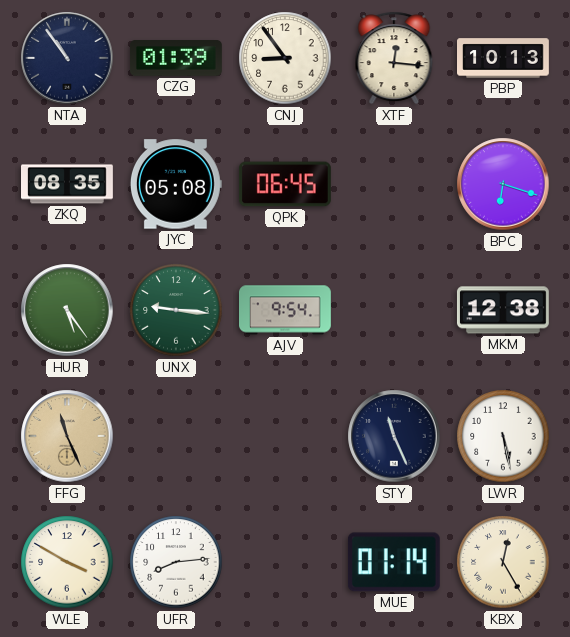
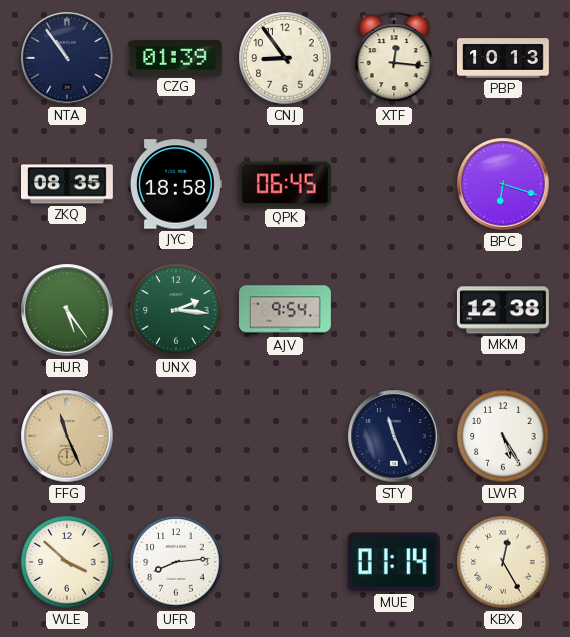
JYC: 05:08 -> 18:58
UNX: 9:16 -> 2:16
LWR: 5:28 -> 5:25
WLE: 3:50 -> 3:52
